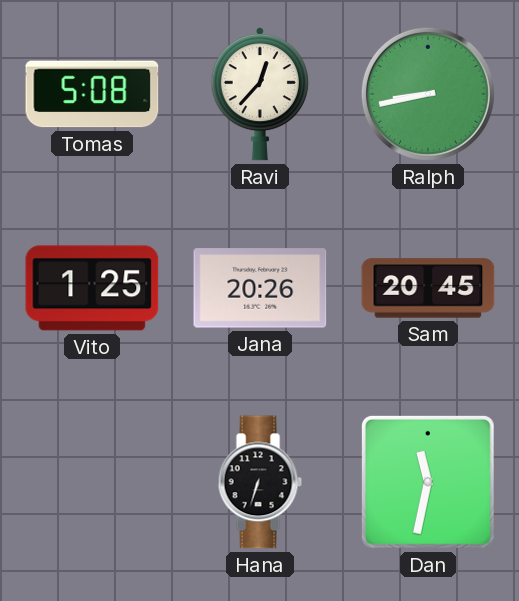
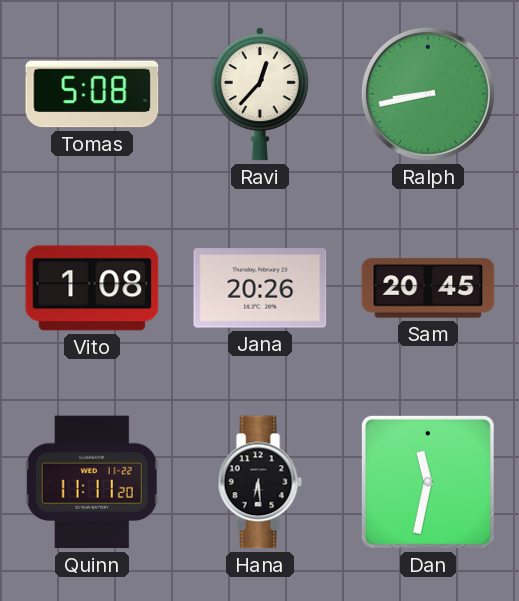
Vito: 1:25 -> 1:08
Quinn: none -> 11:11
Hana: 6:33 -> 6:29
